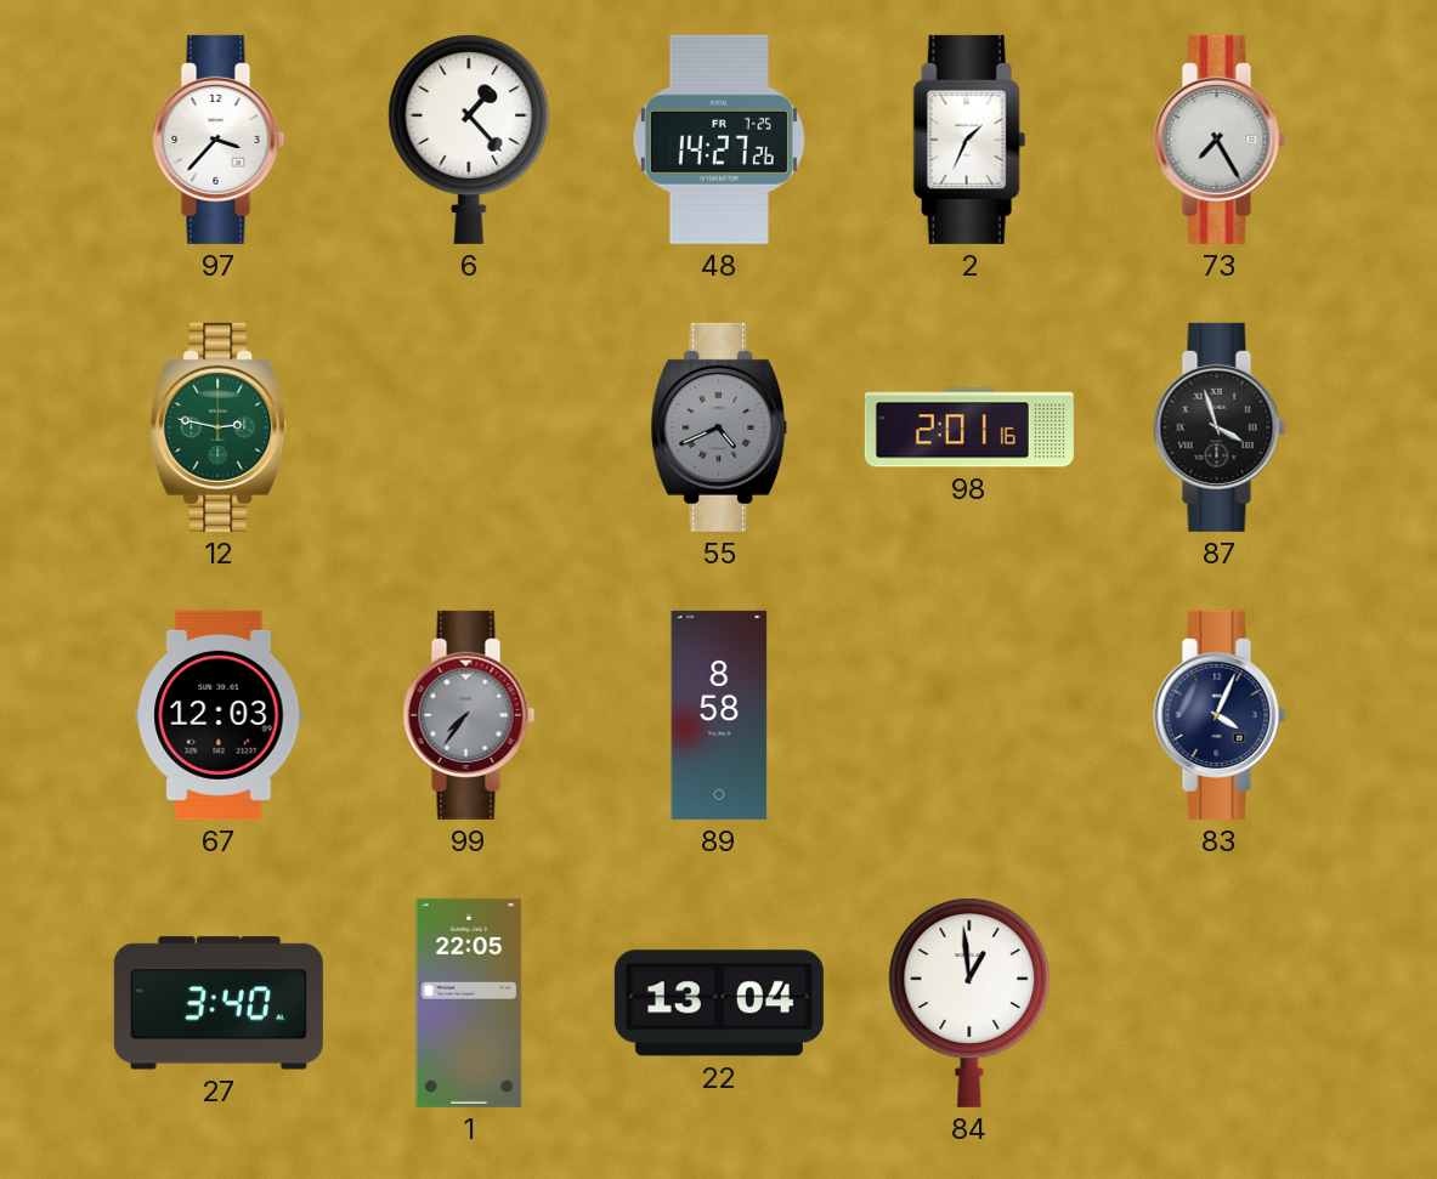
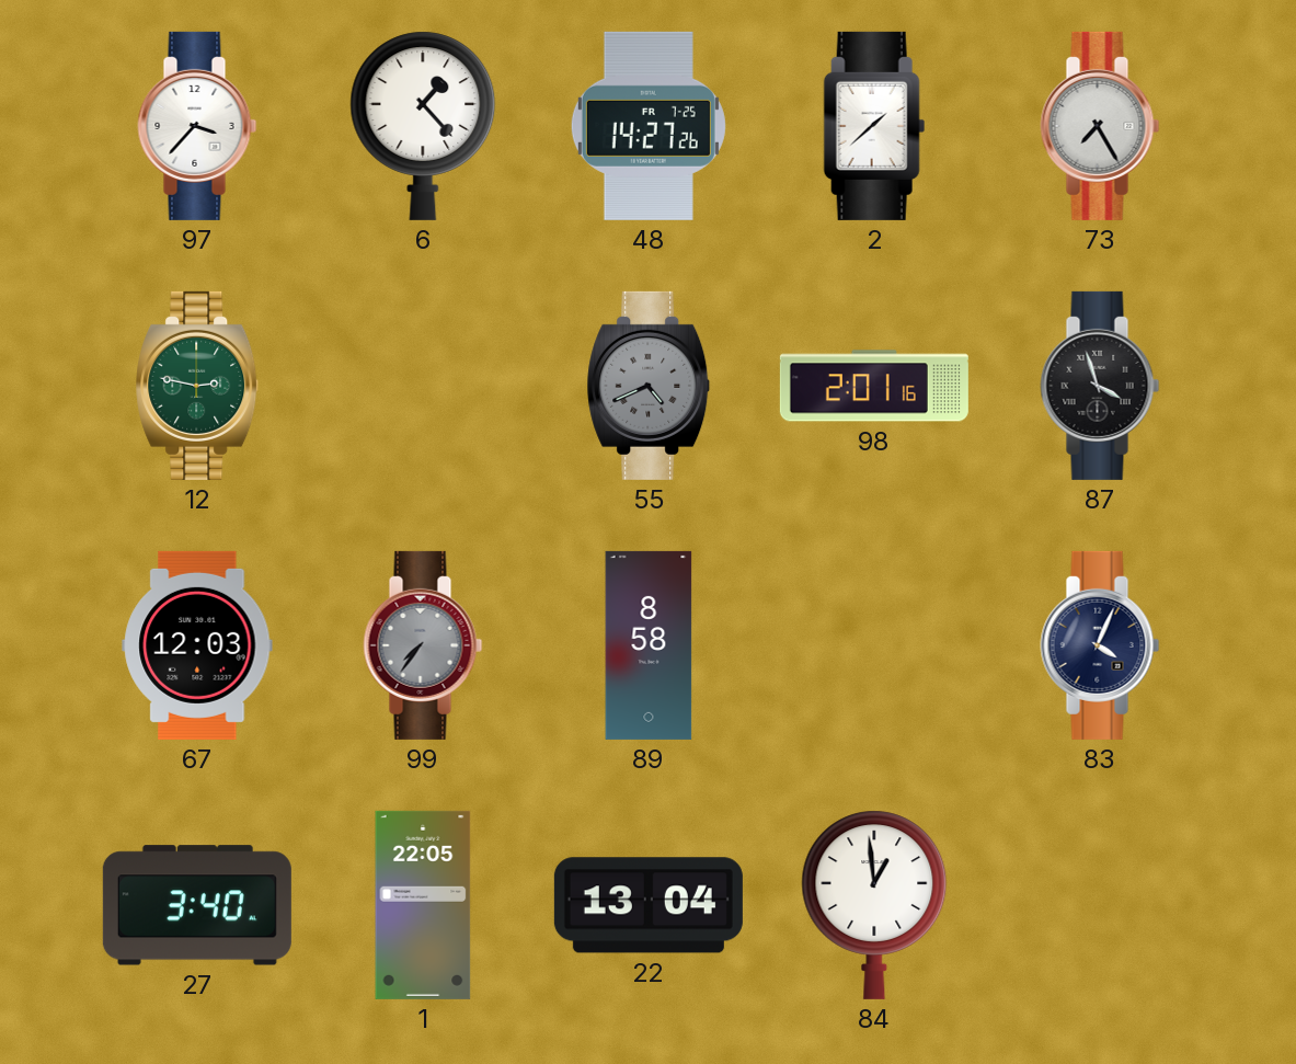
2: 1:34 -> 1:38
